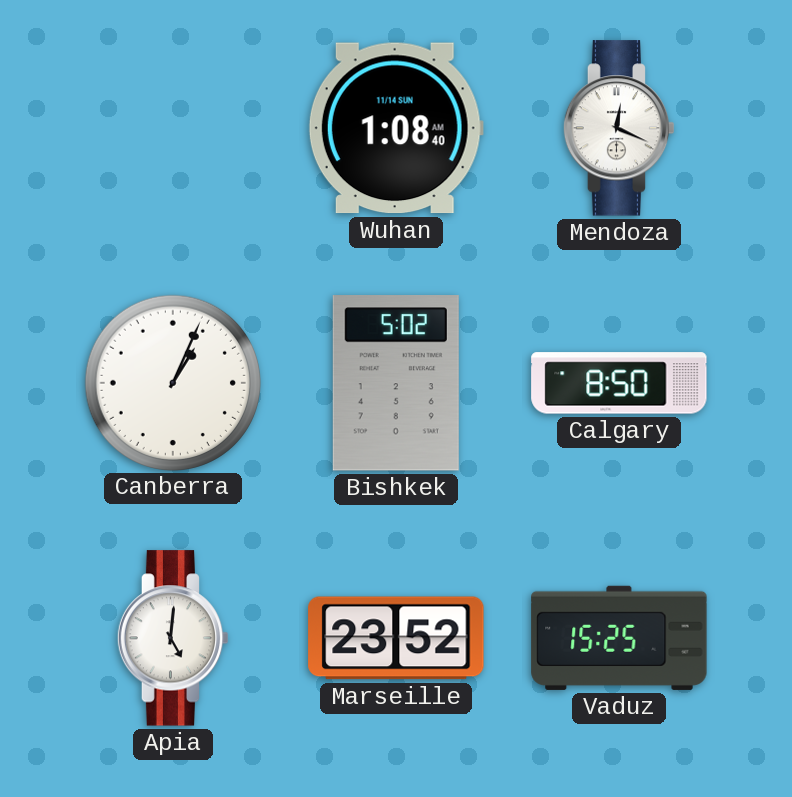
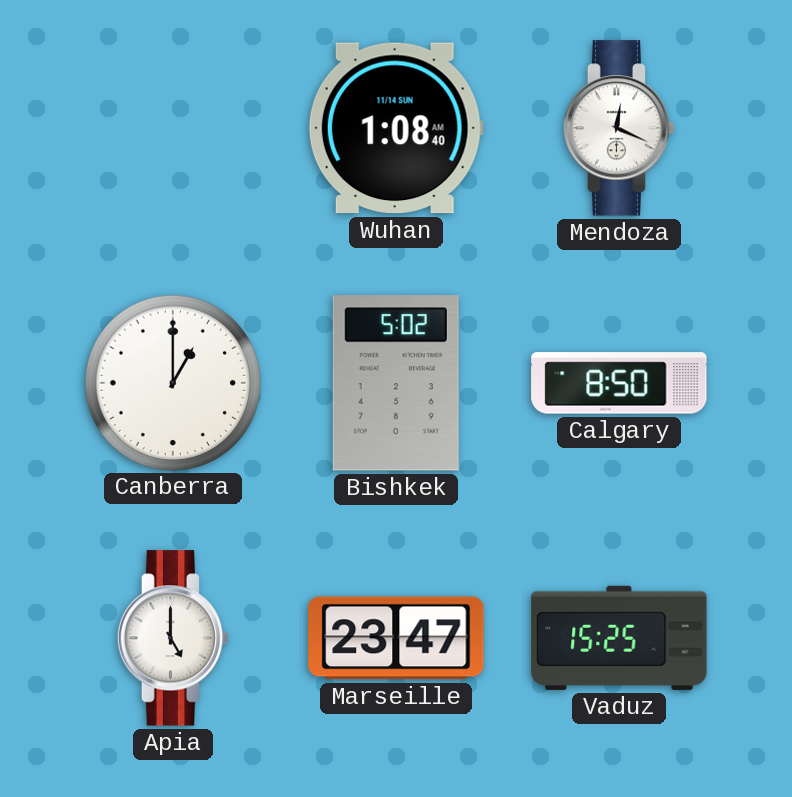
Canberra: 1:04 -> 1:00
Apia: 5:01 -> 5:00
Marseille: 23:52 -> 23:47
